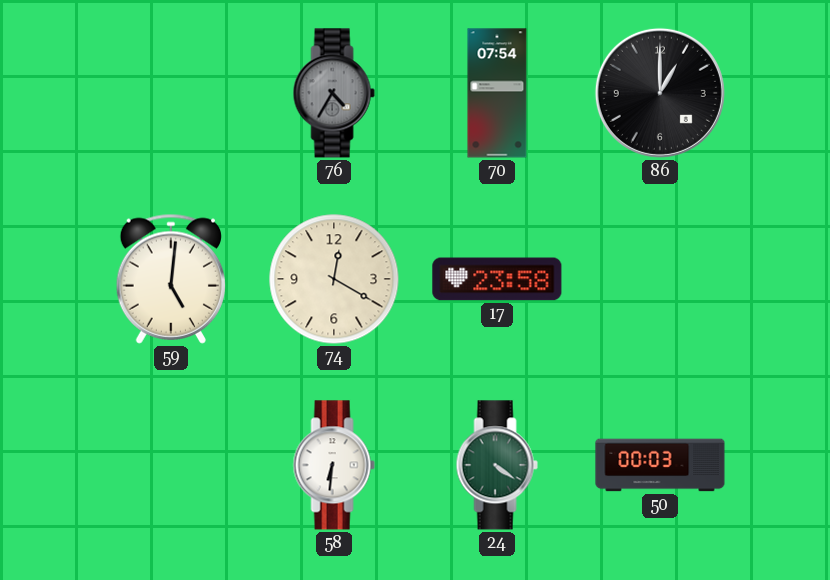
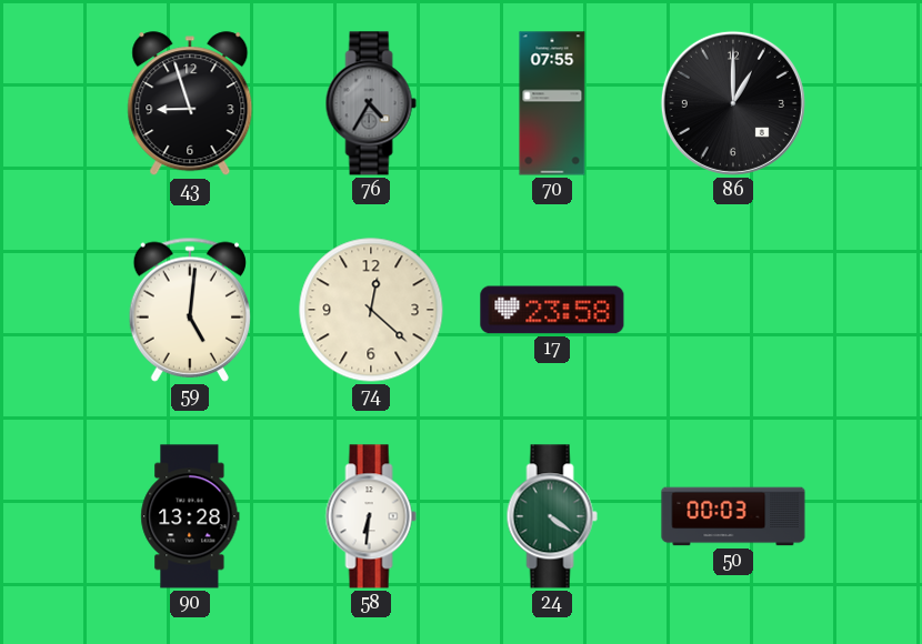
43: none -> 8:57
70: 07:54 -> 07:55
74: 12:20 -> 12:22
90: none -> 13:28
